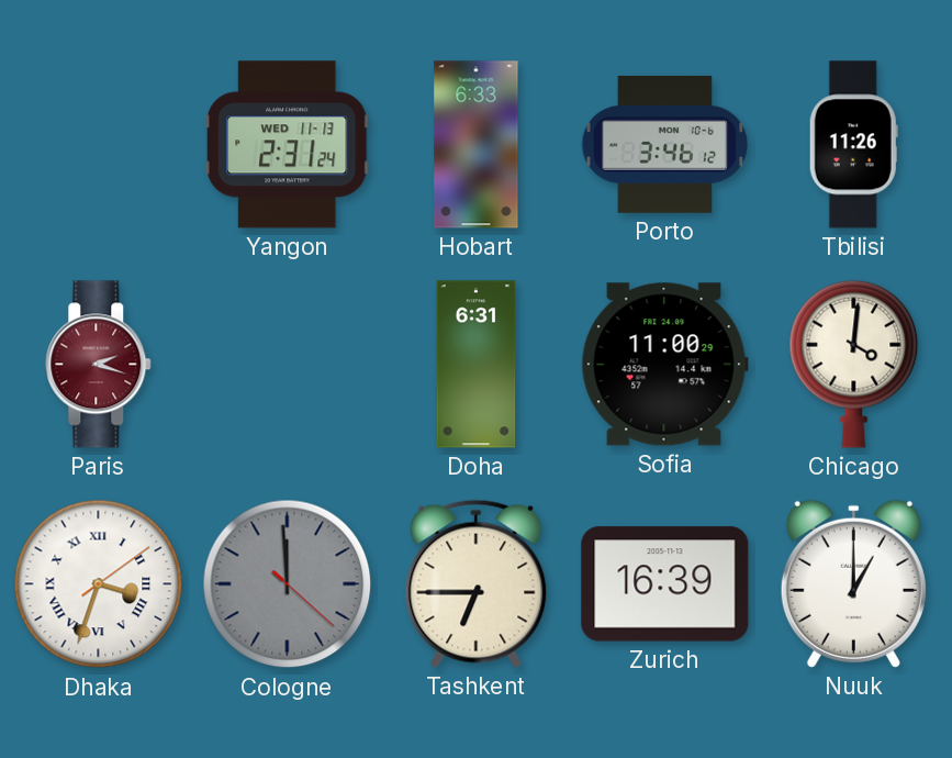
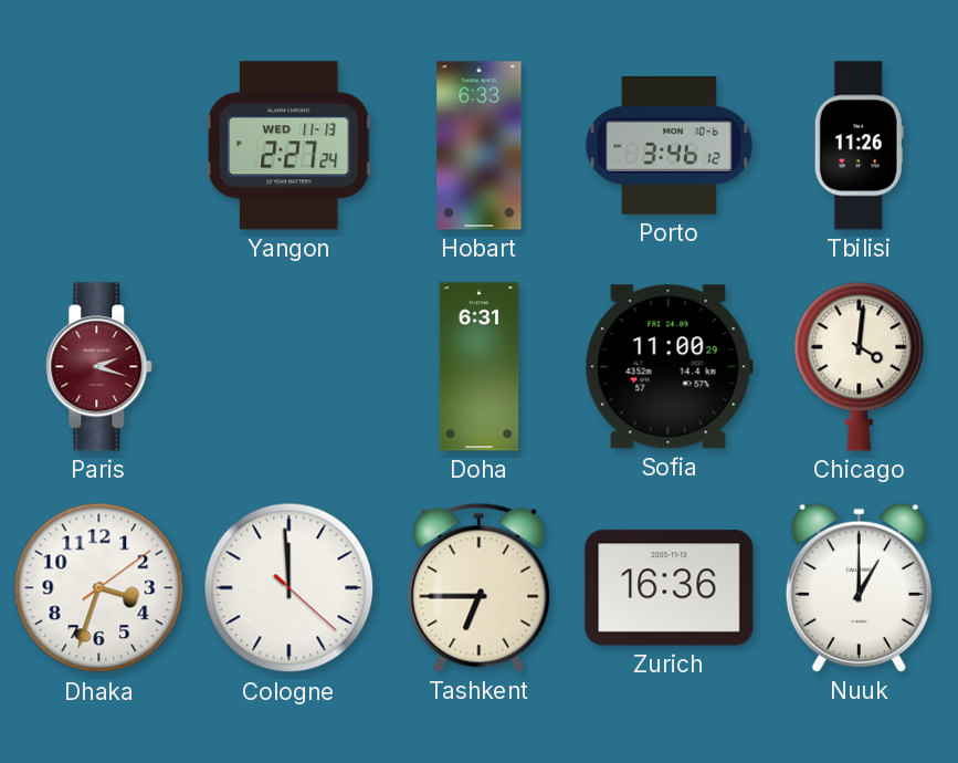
Yangon: 2:31 -> 2:27
Dhaka numerals: Roman -> Arabic
Cologne dial: grey -> white
Zurich: 16:39 -> 16:36
